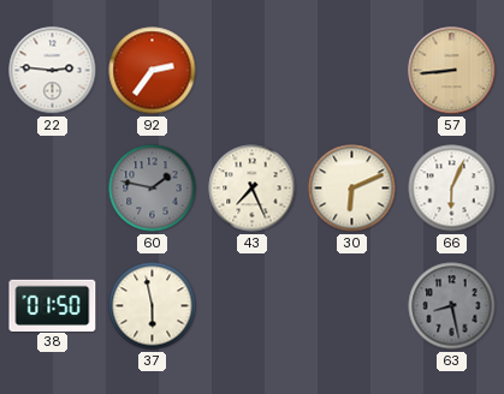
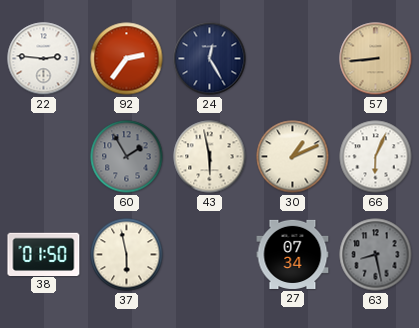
24: none -> 12:25
60: 1:47 -> 1:55
43: 7:26 -> 5:58
30: 6:11 -> 1:11
27: none -> 07:34
